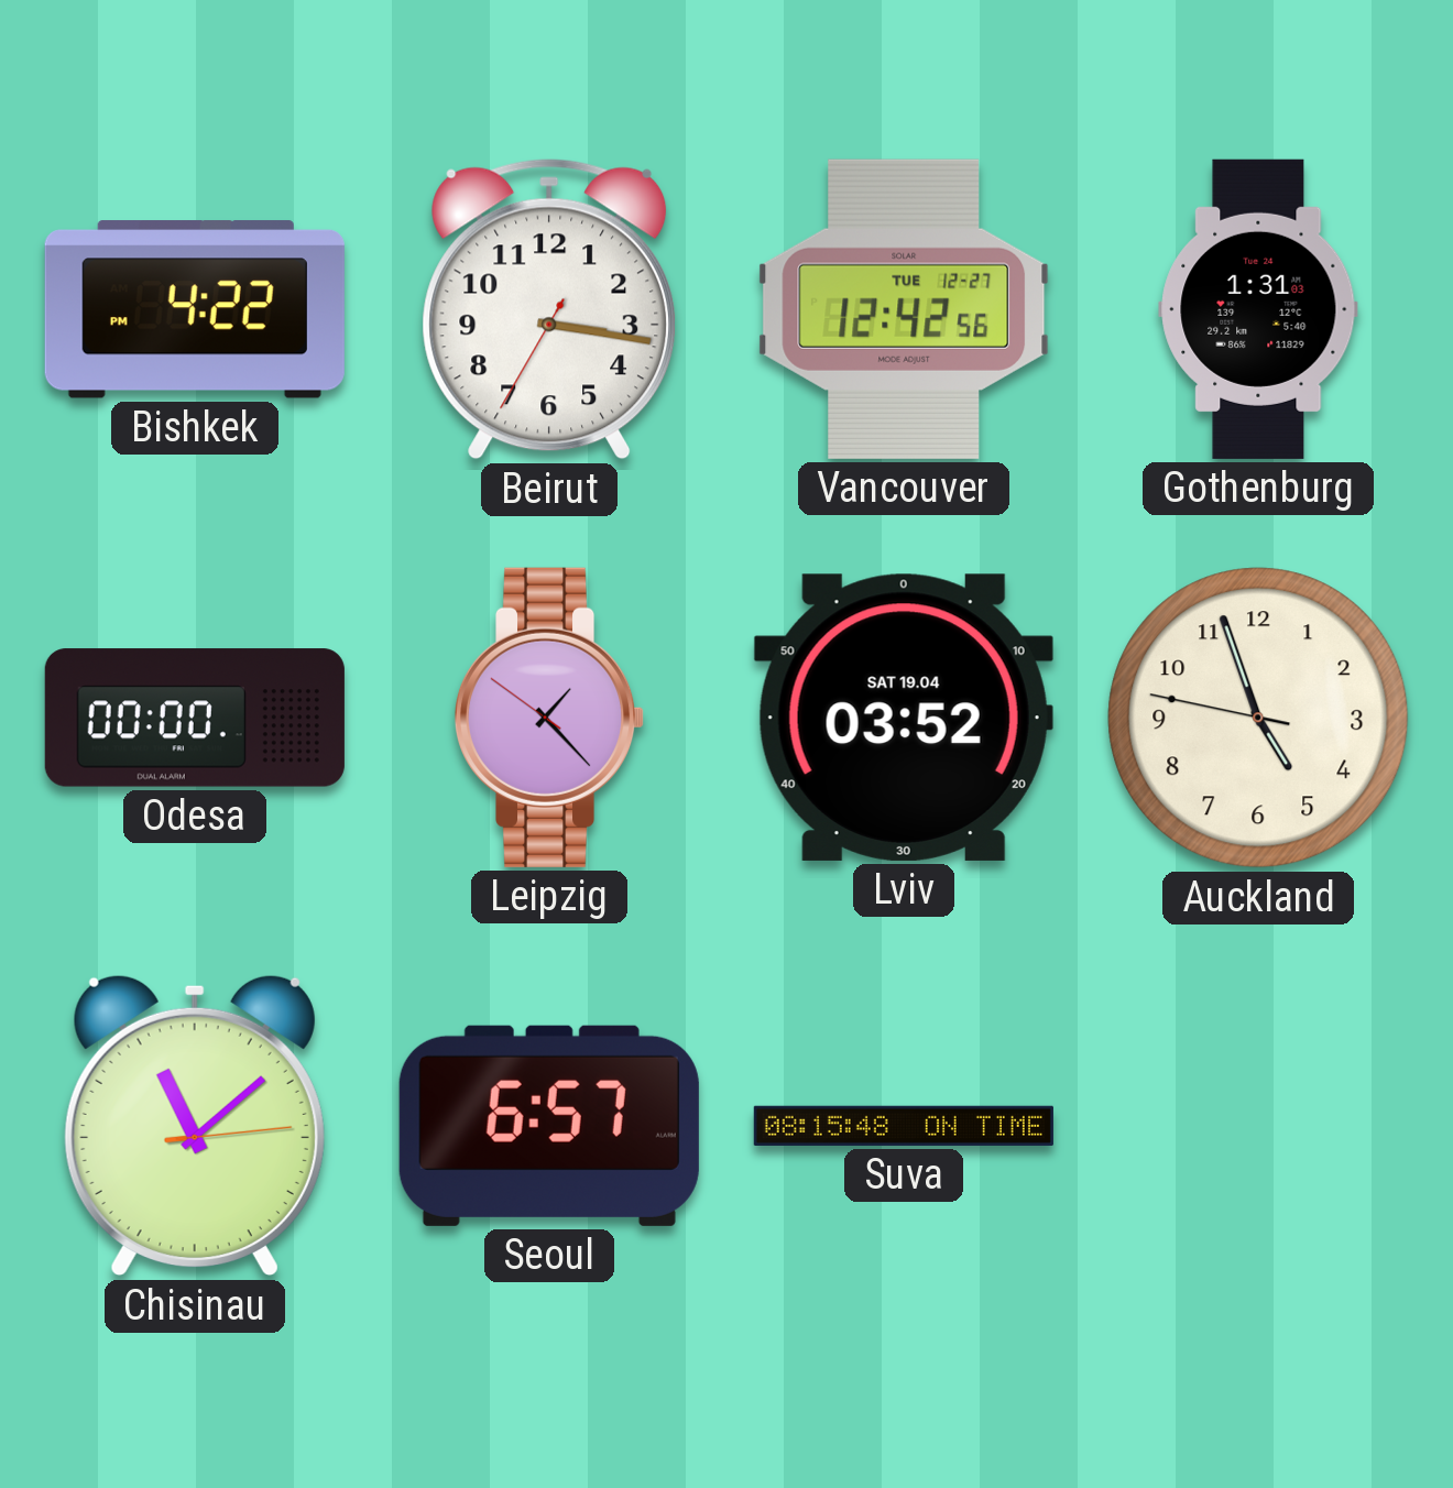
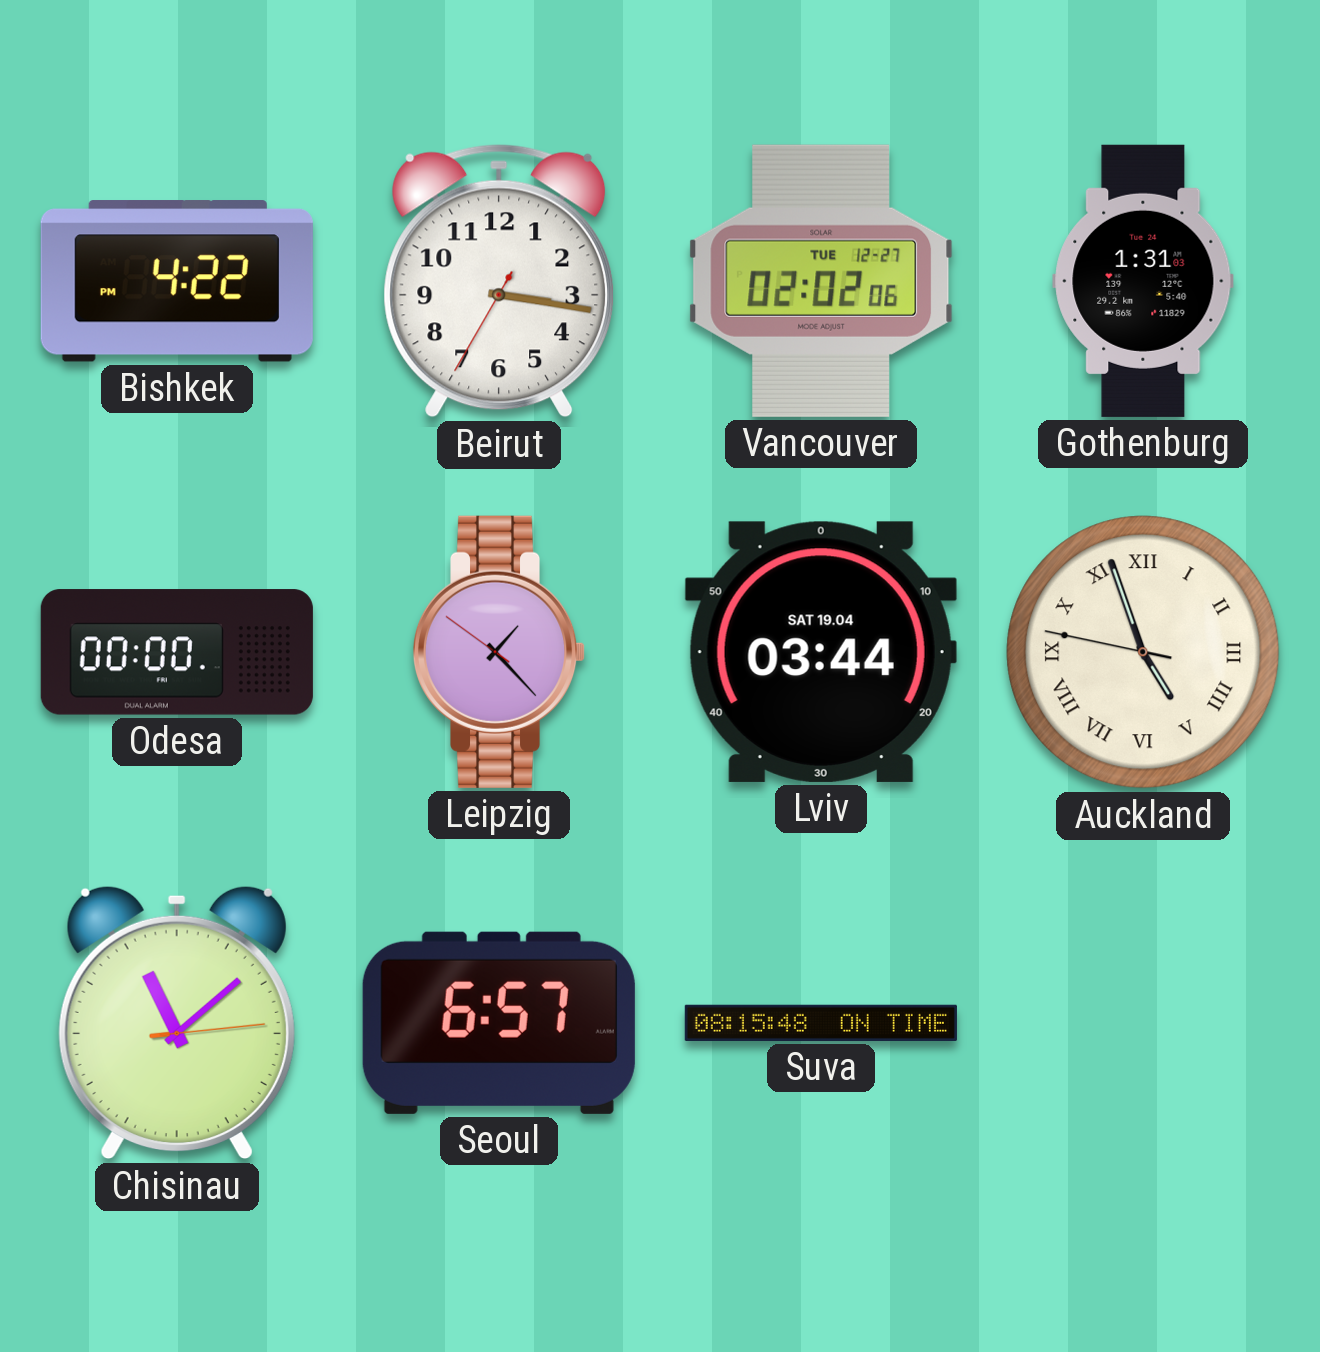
Vancouver: 12:42 -> 02:02
Lviv: 03:52 -> 03:44
Auckland numerals: Arabic -> Roman
